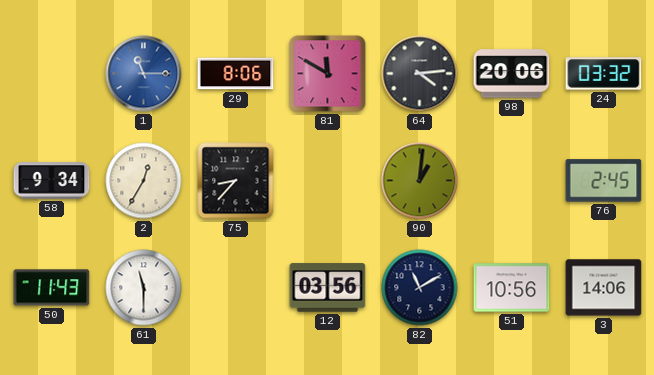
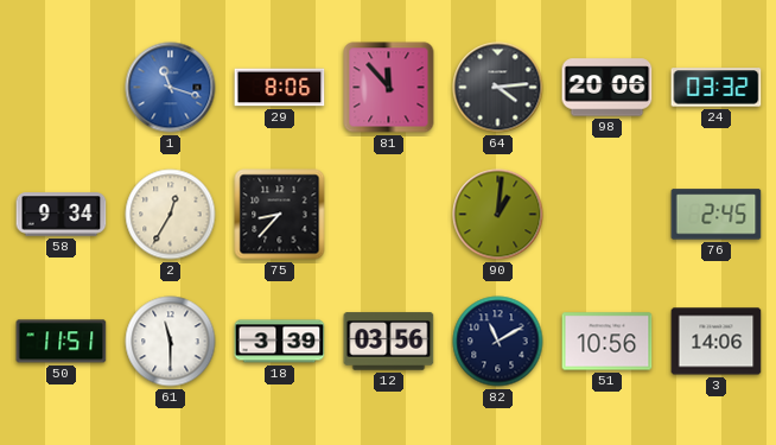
1: 11:15 -> 11:18
81: 11:50 -> 11:53
50: 11:43 -> 11:51
18: none -> 3:39
